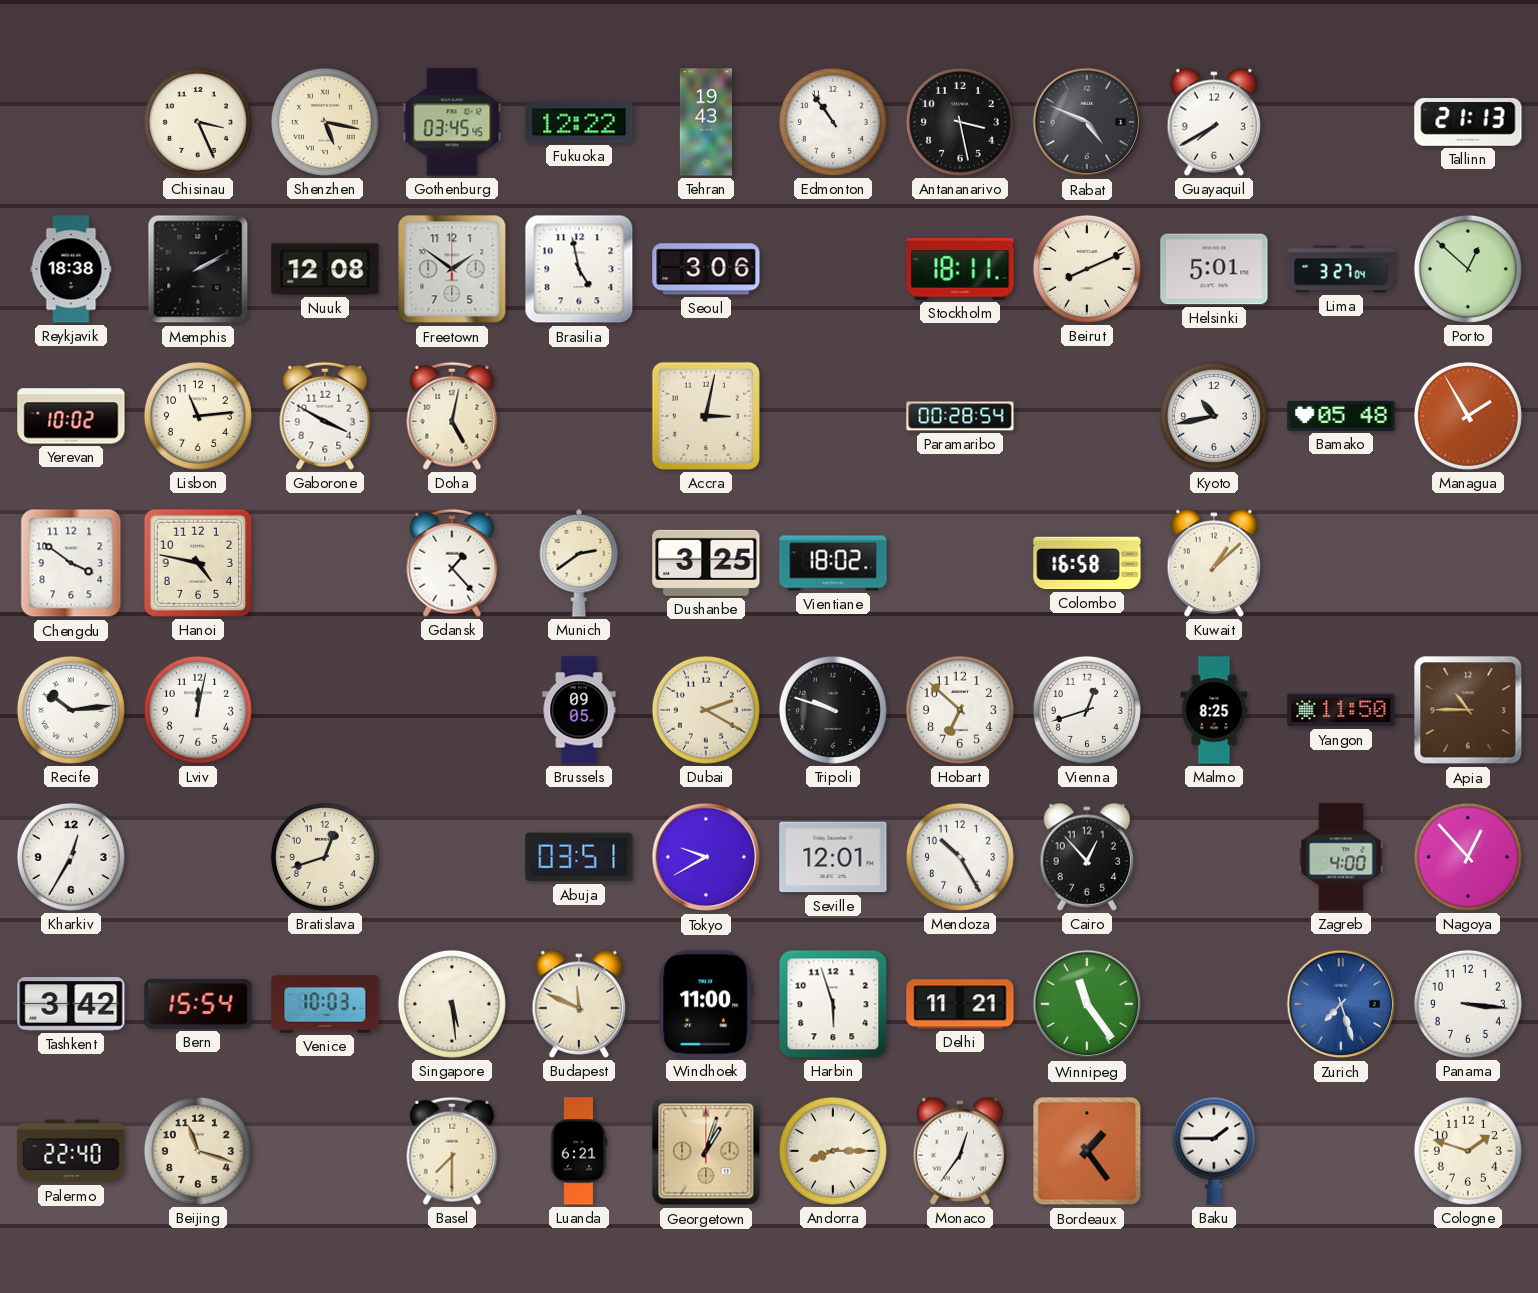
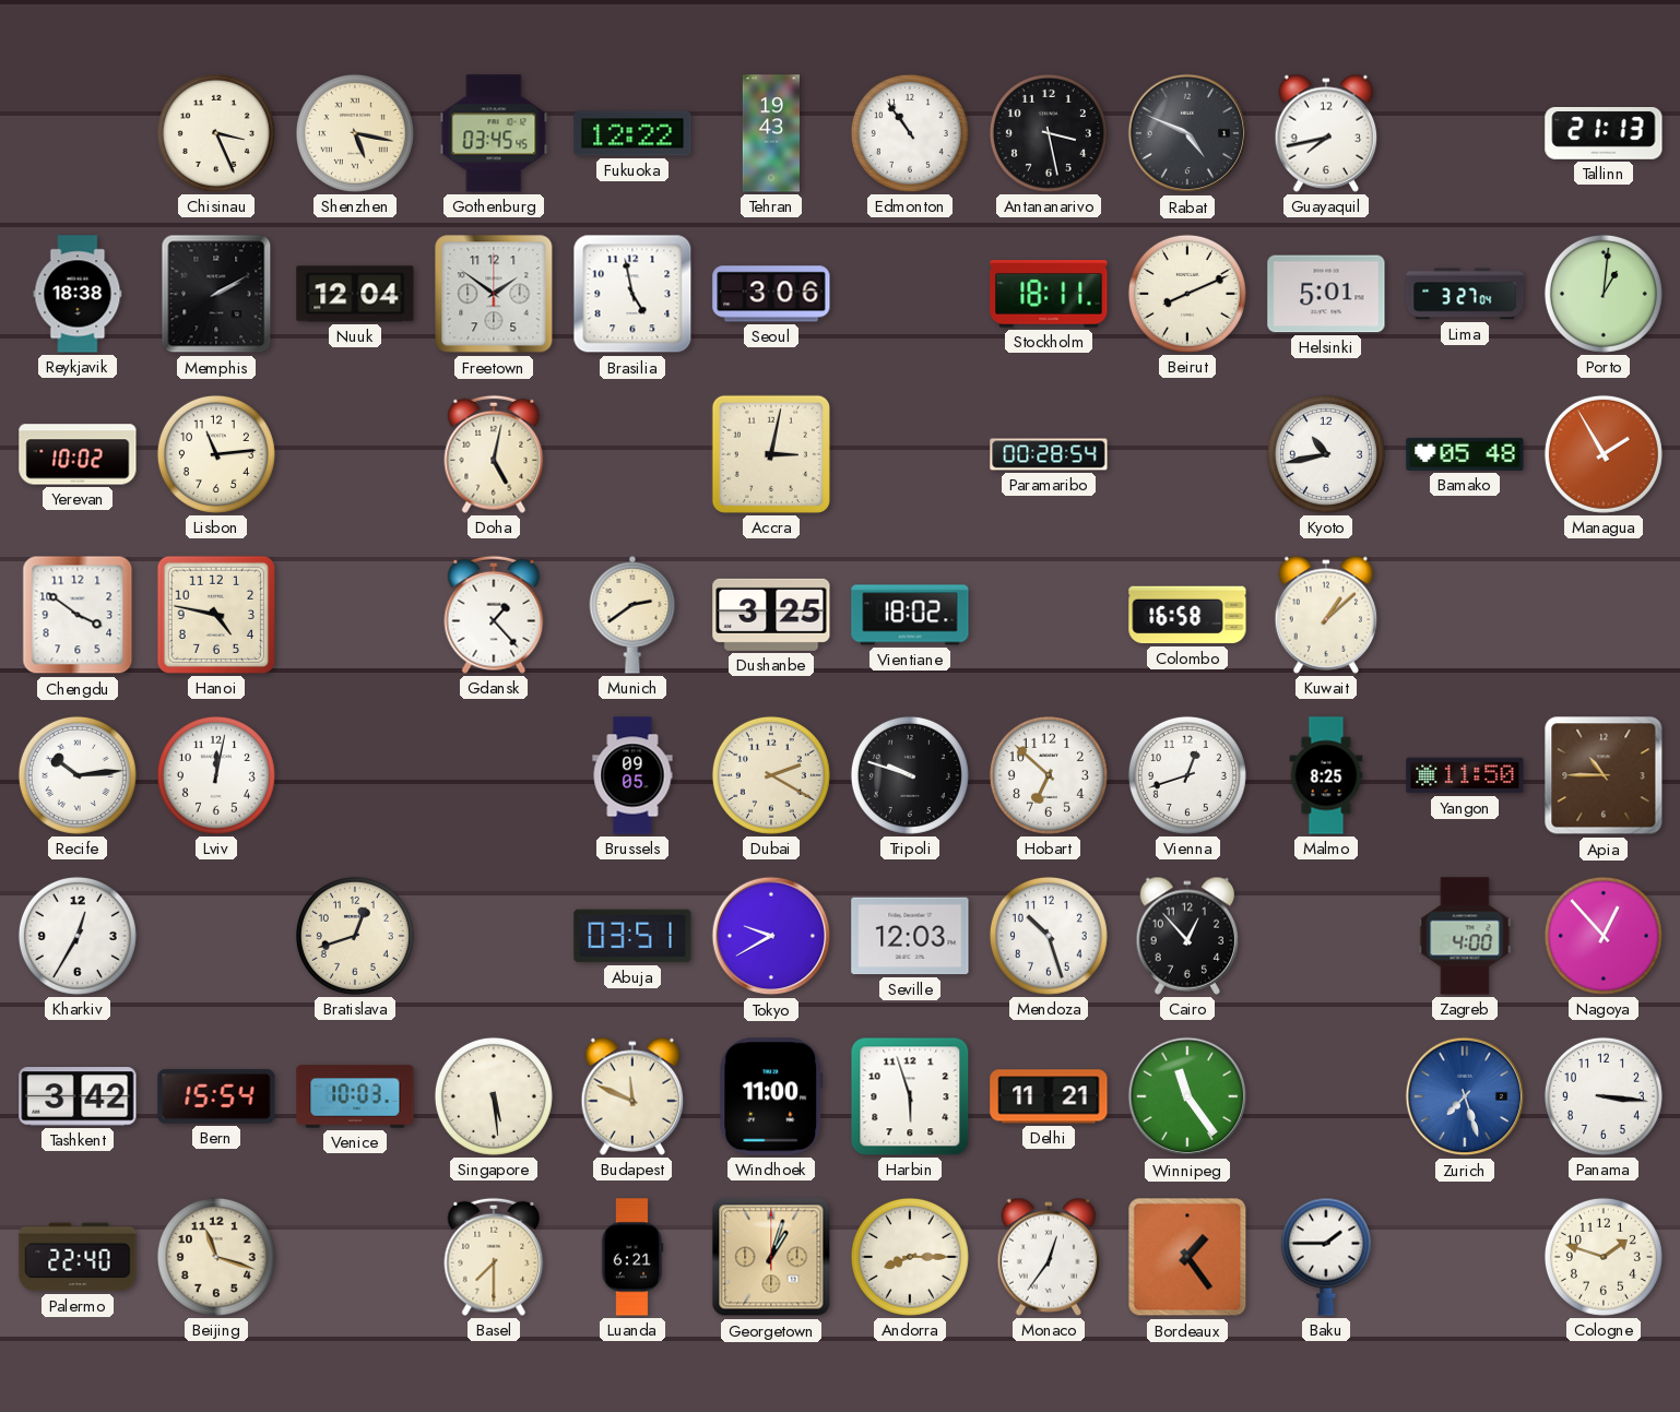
Guayaquil: 7:40 -> 7:43
Nuuk: 12:08 -> 12:04
Porto: 12:52 -> 1:01
Gaborone: 3:50 -> none
Seville: 12:01 -> 12:03
Mendoza: 10:25 -> 10:27
